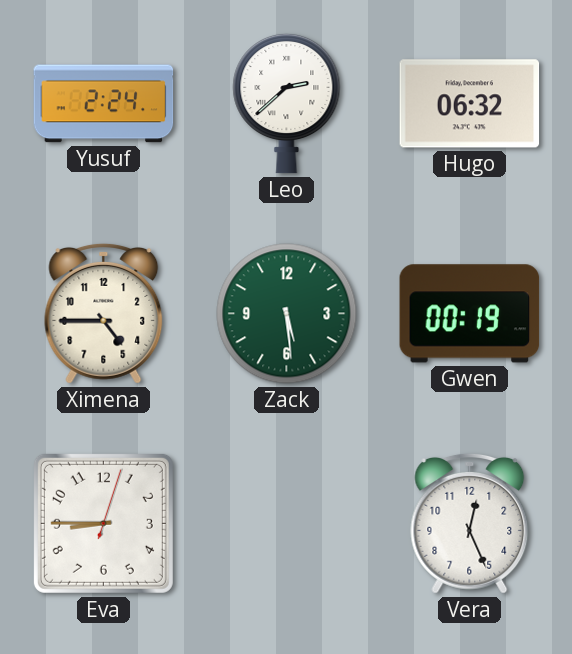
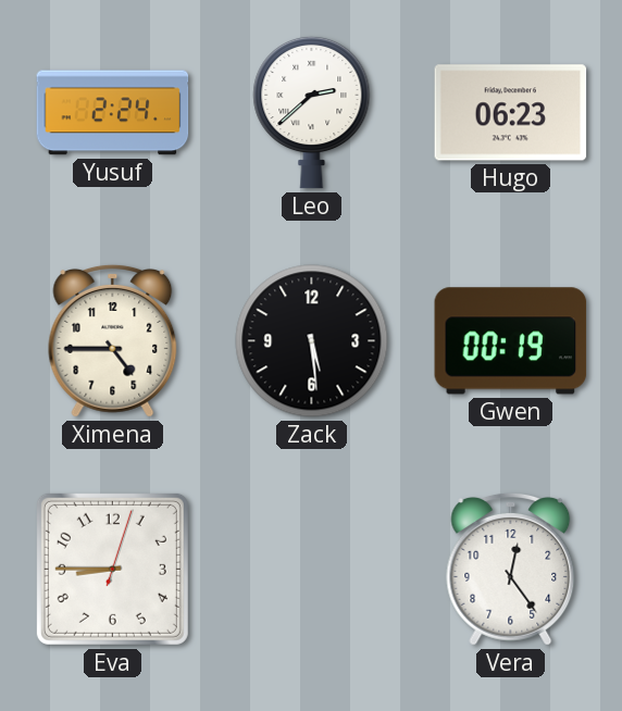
Hugo: 06:32 -> 06:23
Zack dial: green -> black
Vera: 12:26 -> 12:24
